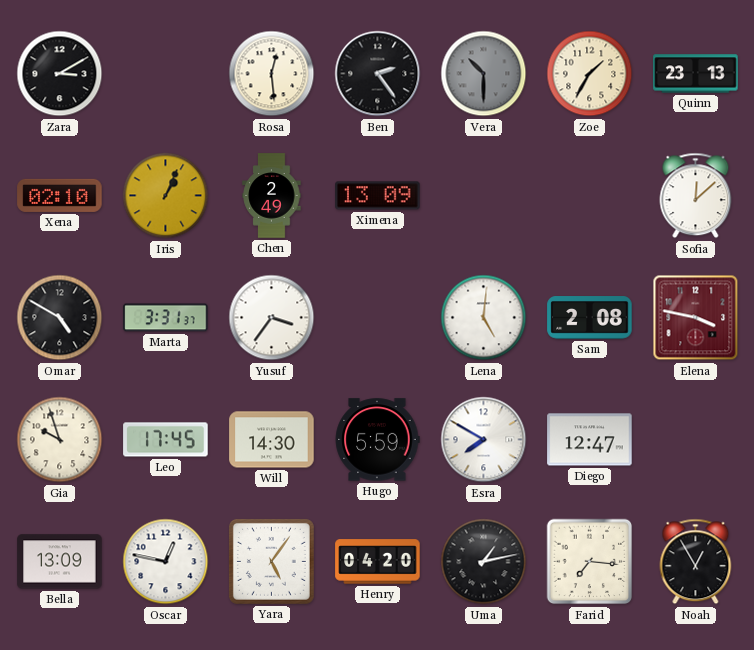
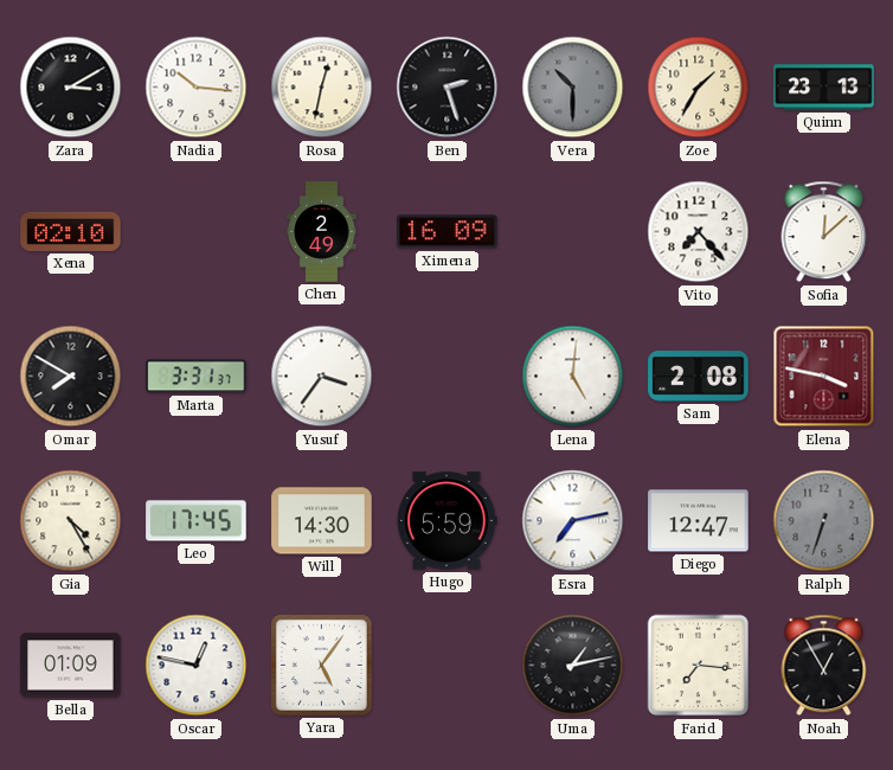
Nadia: none -> 10:16
Rosa: 12:29 -> 12:32
Ben: 2:24 -> 2:27
Iris: 1:04 -> none
Ximena: 13:09 -> 16:09
Vito: none -> 7:23
Omar: 4:50 -> 7:50
Gia: 9:57 -> 4:25
Esra: 7:50 -> 7:13
Ralph: none -> 6:33
Bella: 13:09 -> 01:09
Henry: 04:20 -> none
